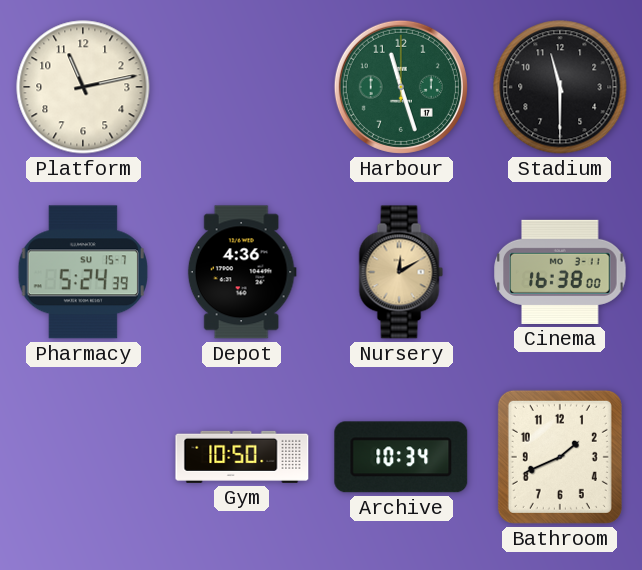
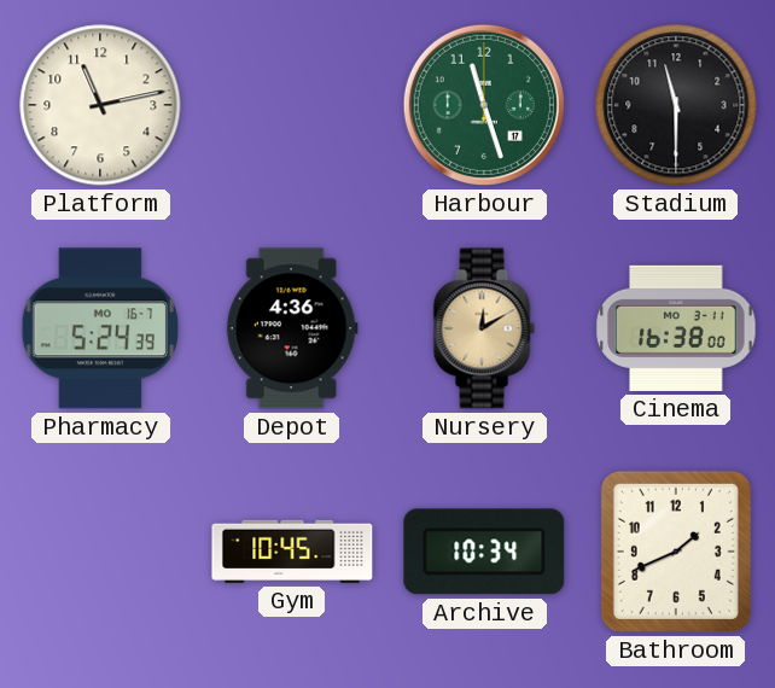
Pharmacy date: SU 15-7 -> MO 16-7
Gym: 10:50 -> 10:45
